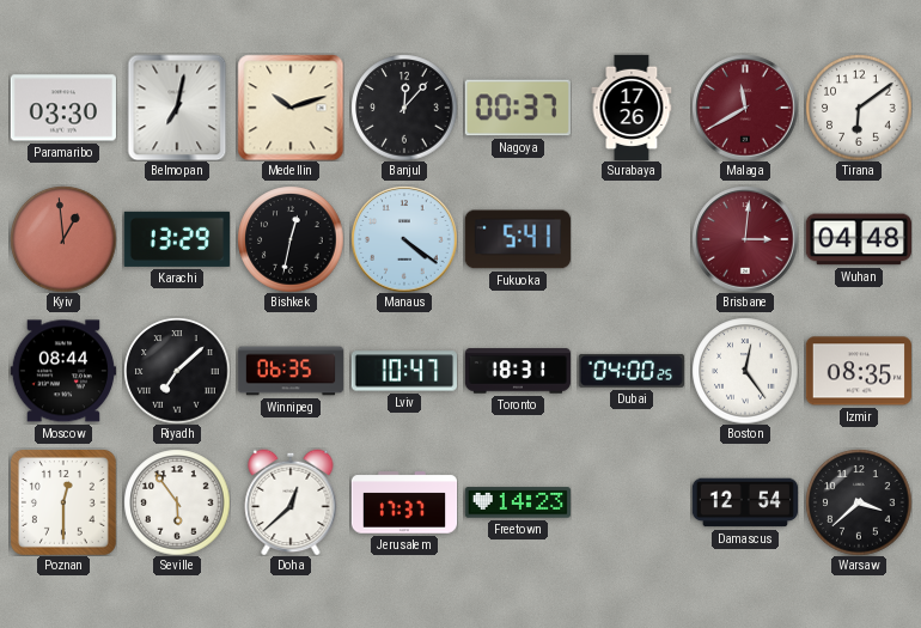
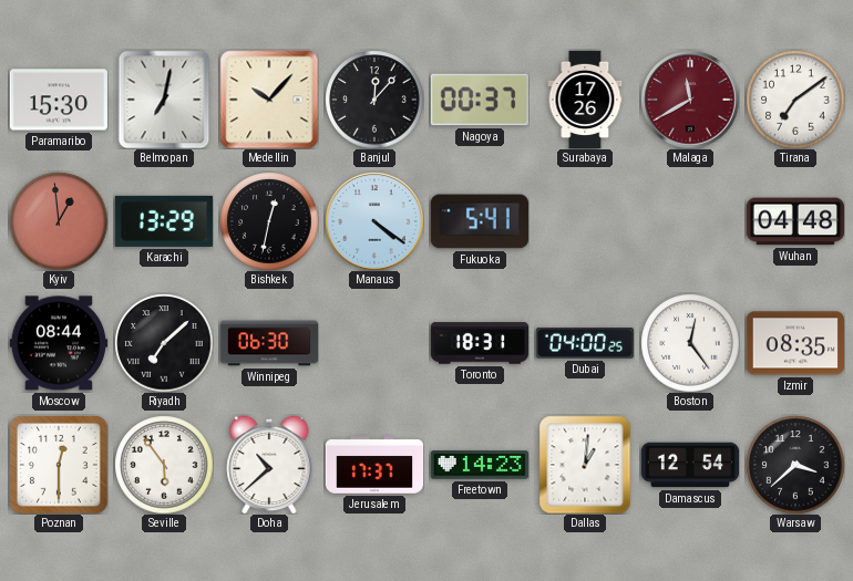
Paramaribo: 03:30 -> 15:30
Medellin: 10:12 -> 10:07
Tirana: 6:09 -> 7:09
Brisbane: 3:01 -> none
Winnipeg: 06:35 -> 06:30
Lviv: 10:47 -> none
Doha: 12:38 -> 10:38
Dallas: none -> 1:01
